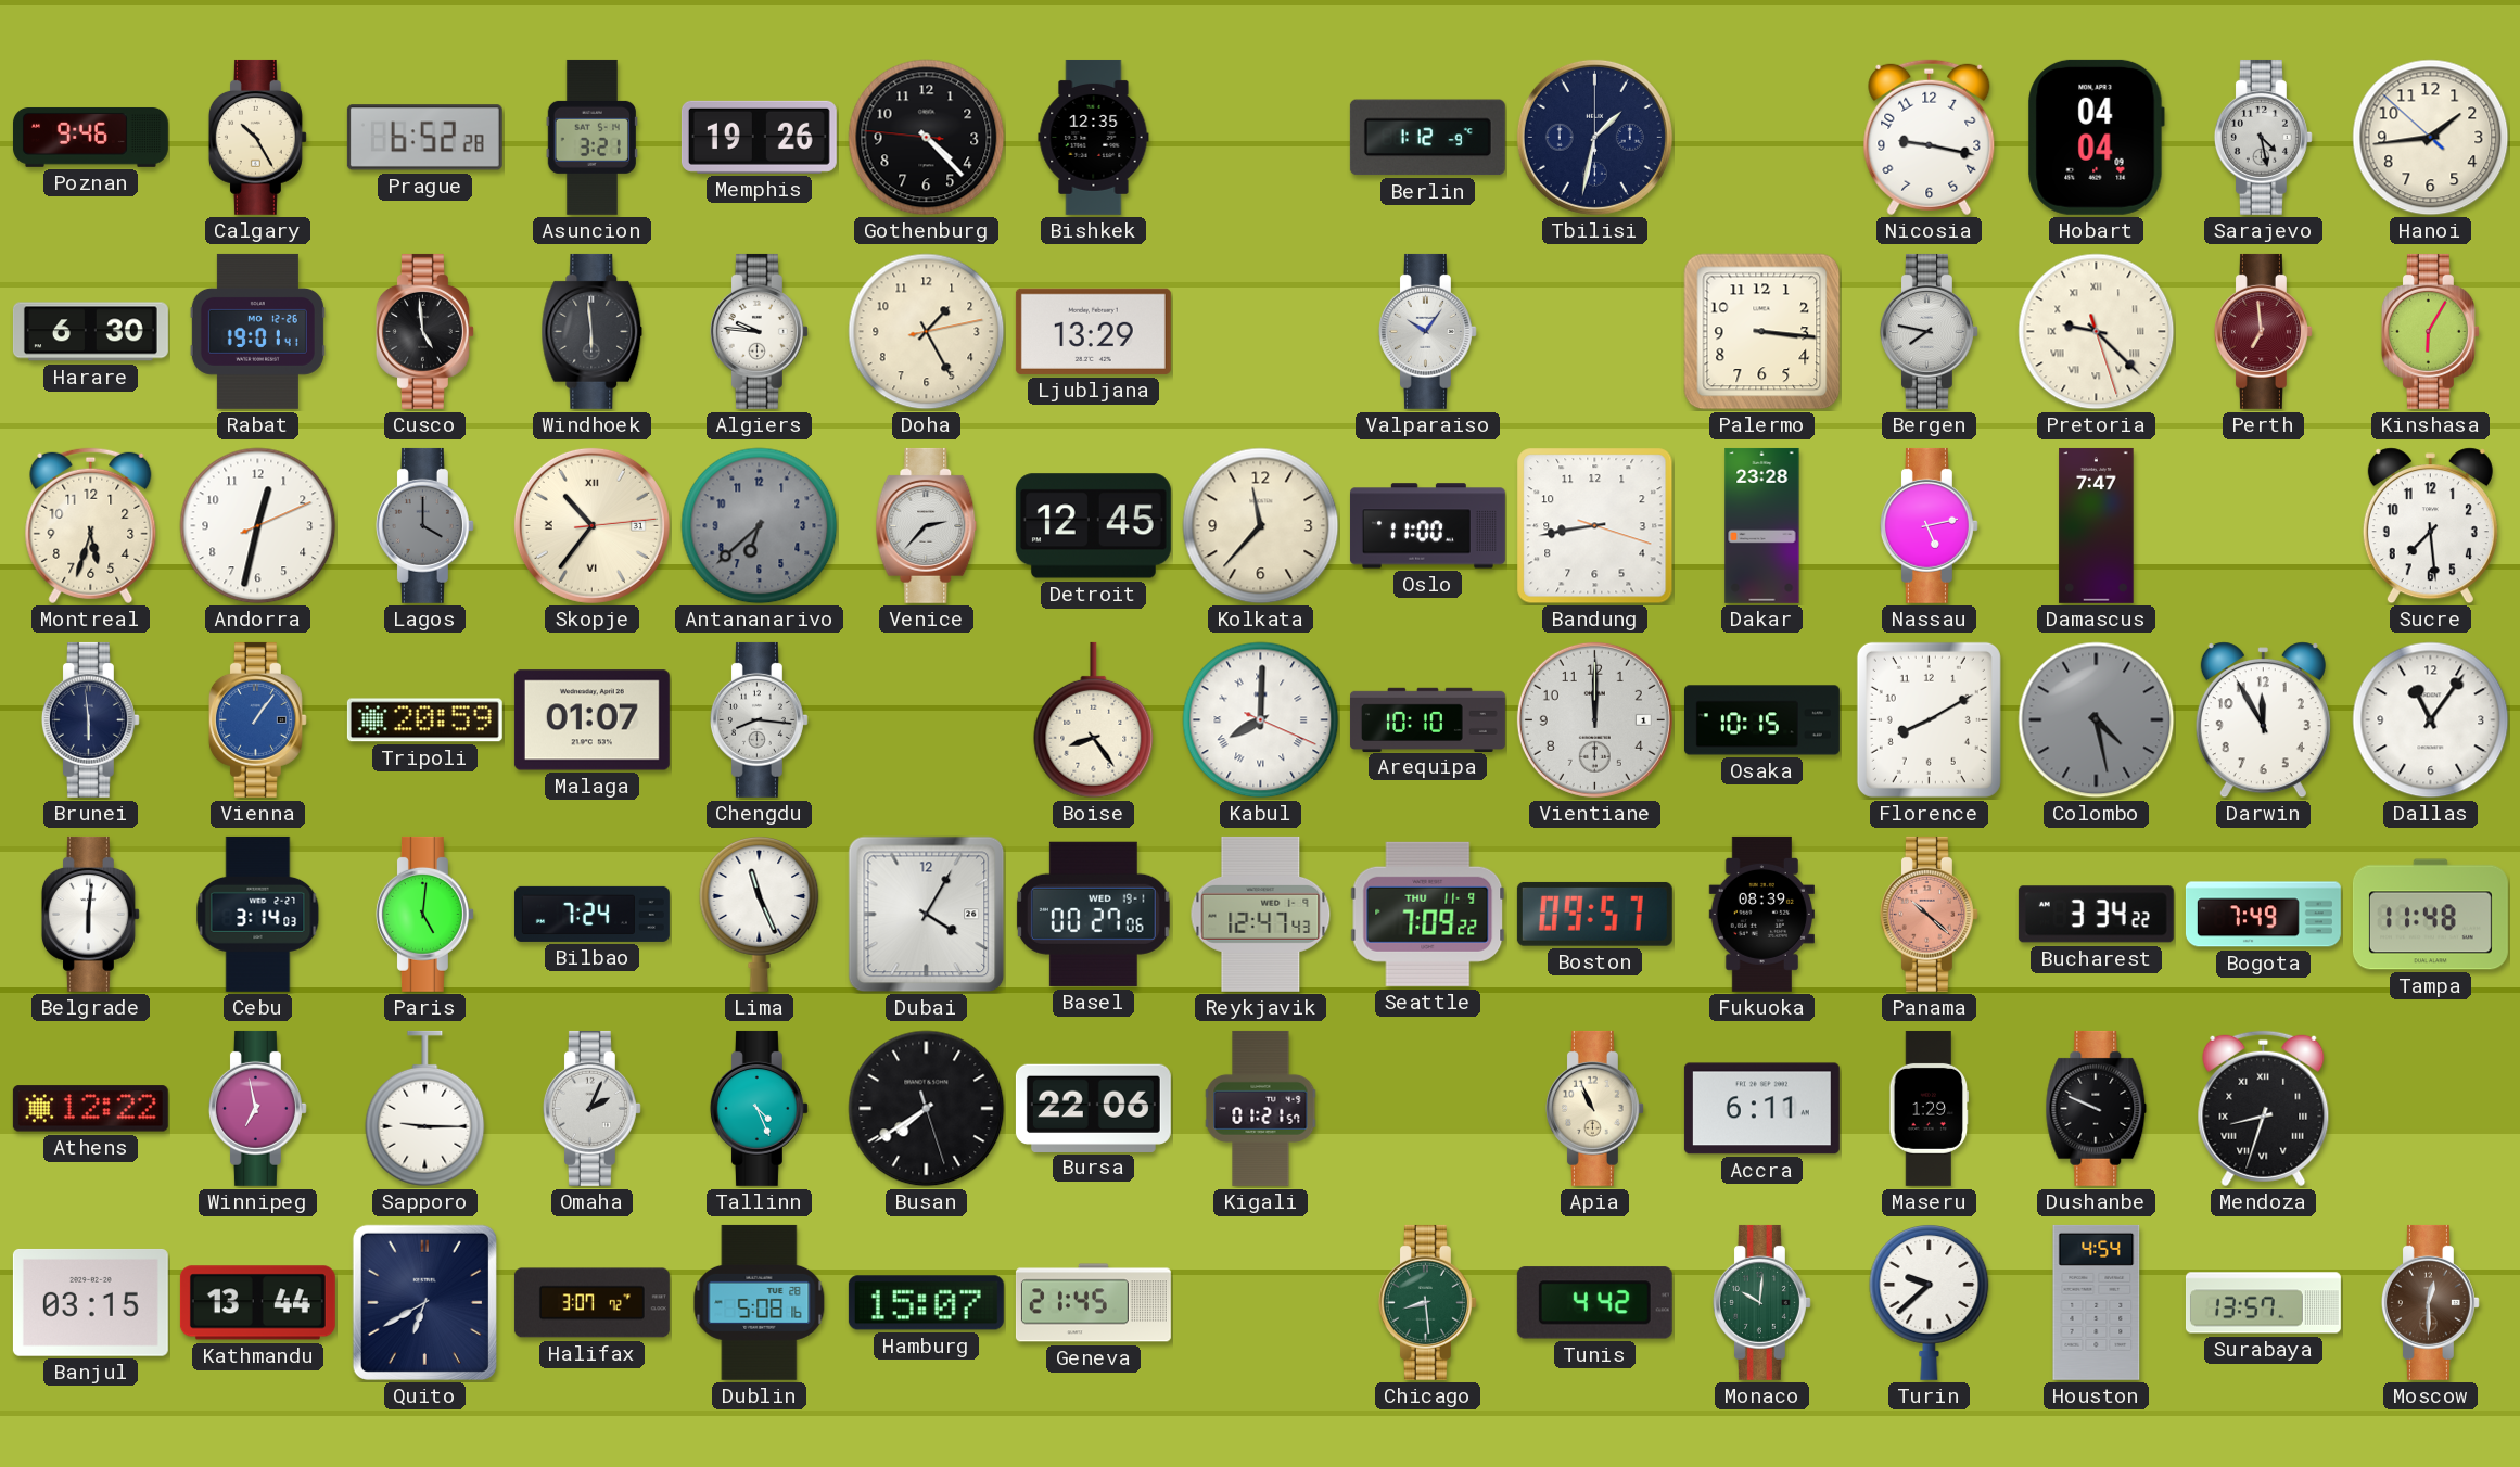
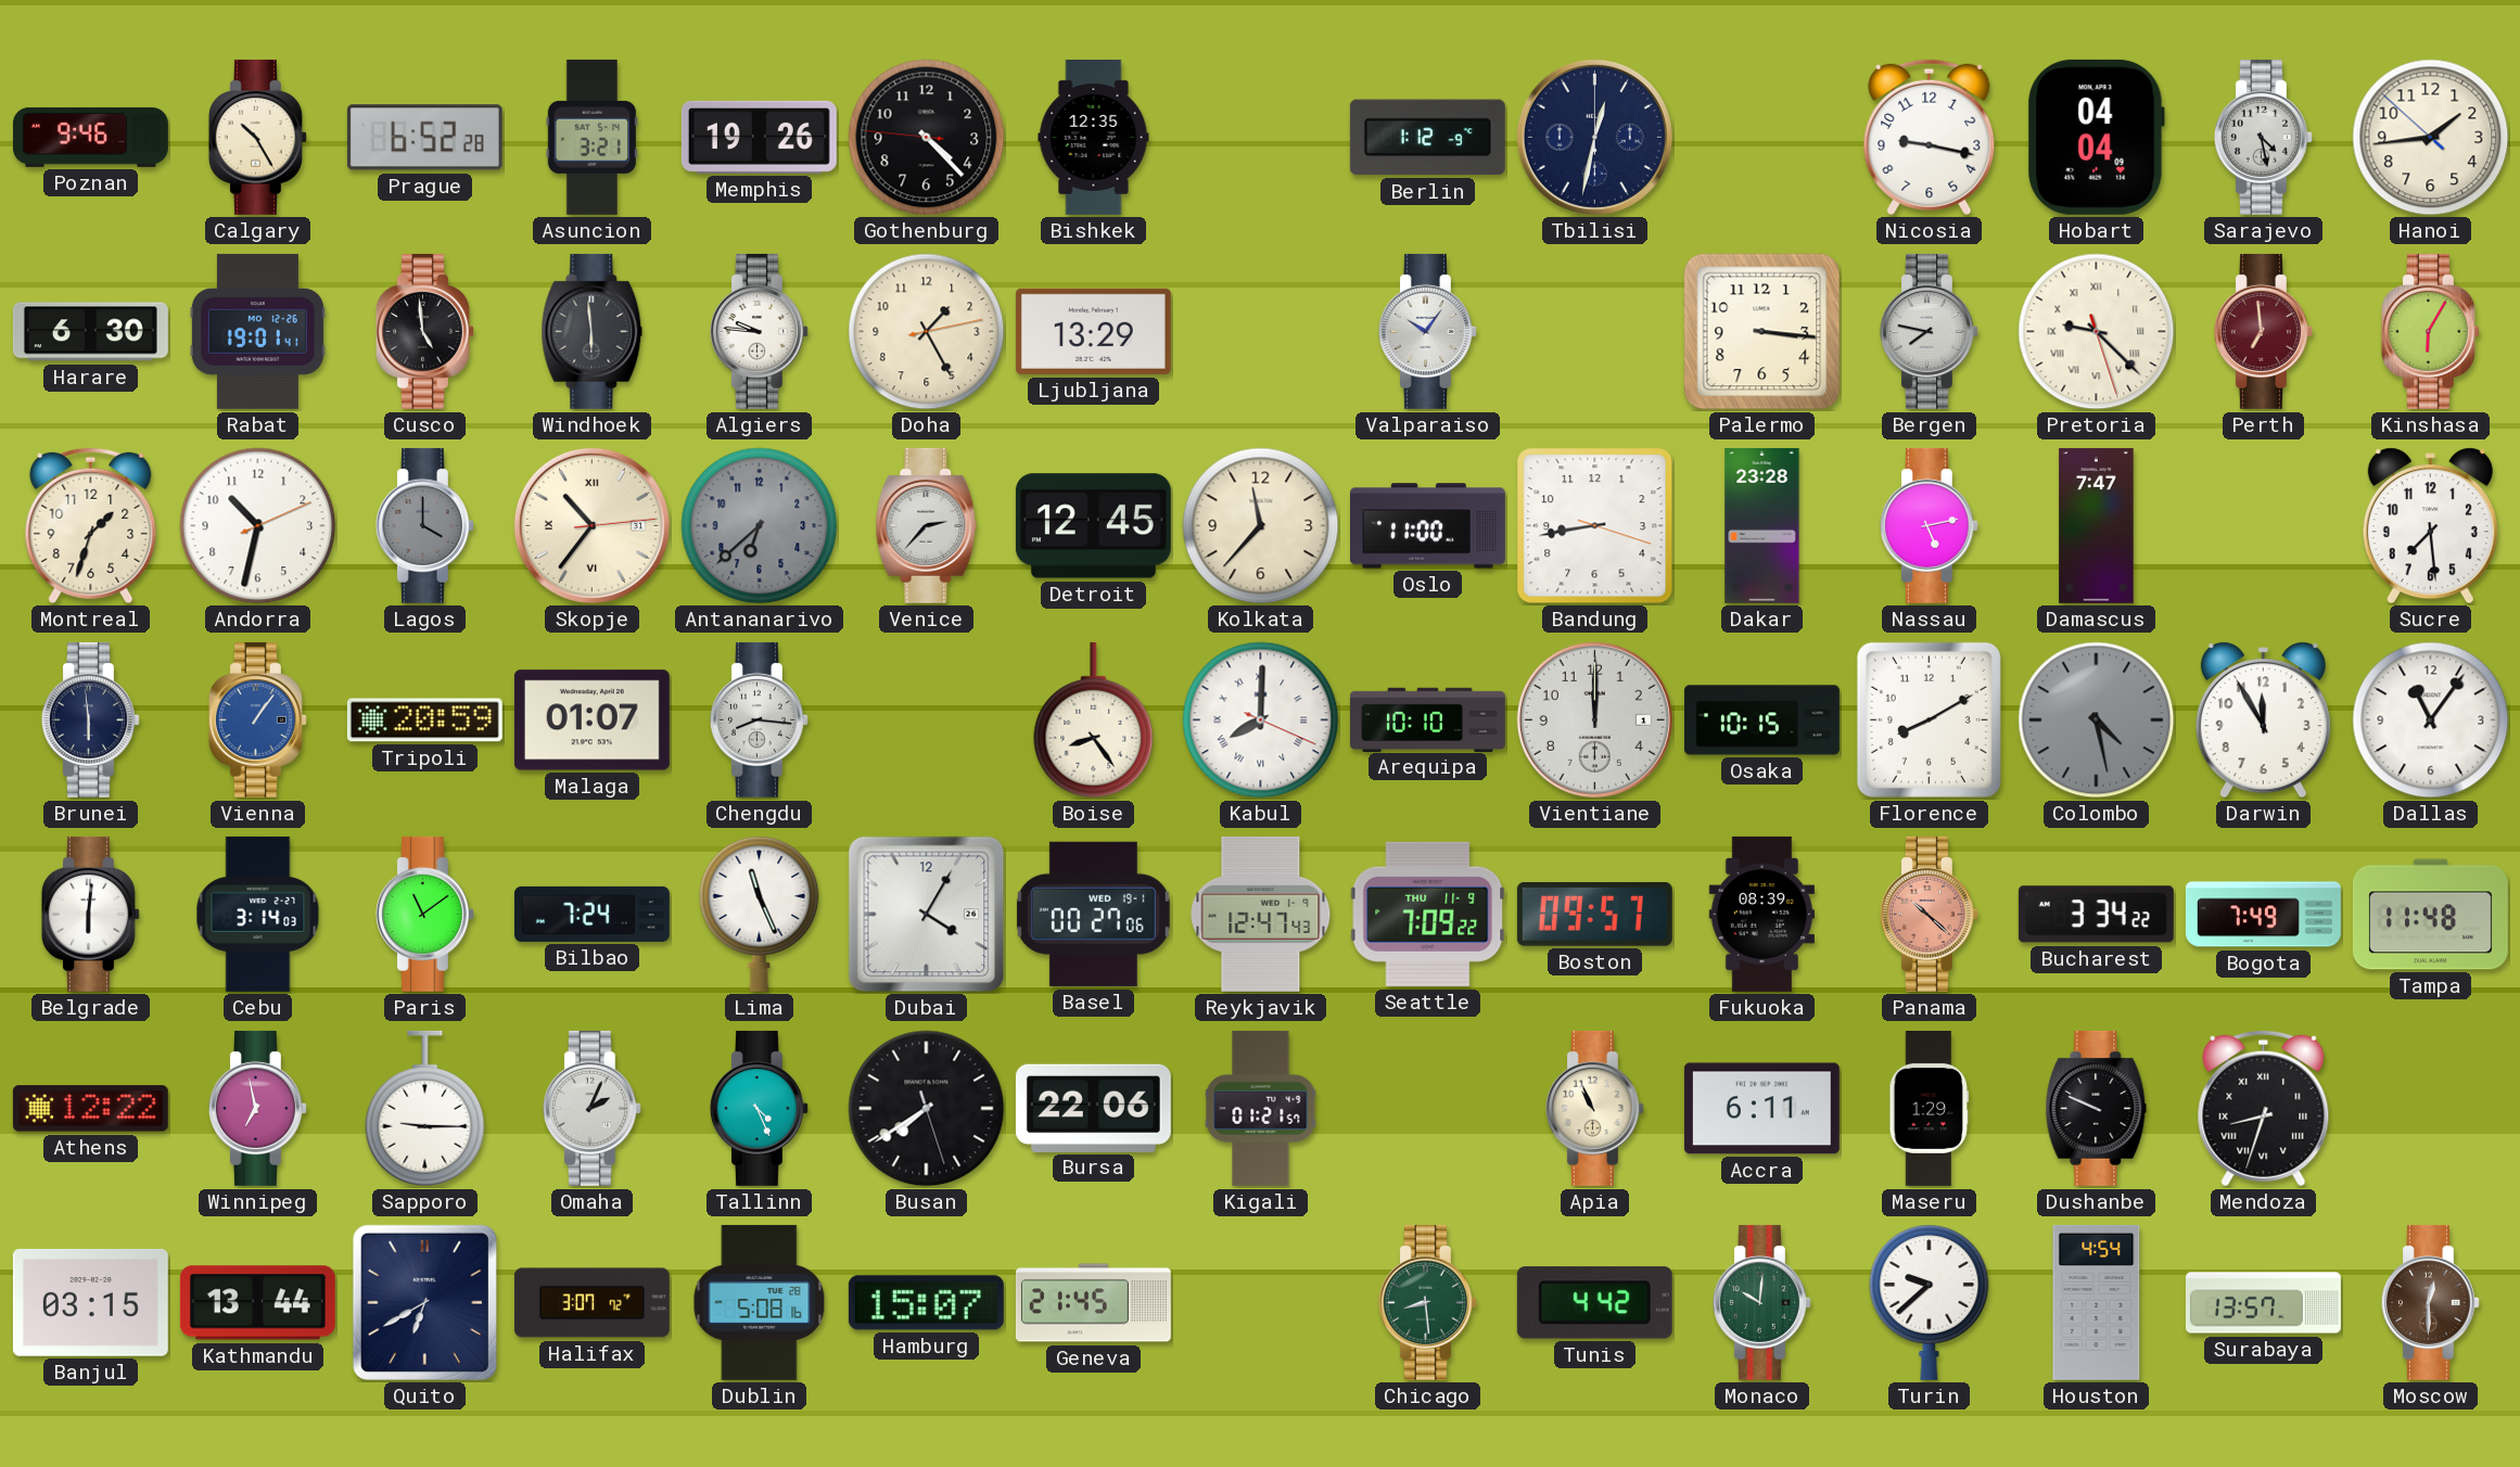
Tbilisi: 1:32 -> 12:32
Montreal: 5:33 -> 1:33
Andorra: 12:32 -> 10:32
Paris: 5:01 -> 11:09
